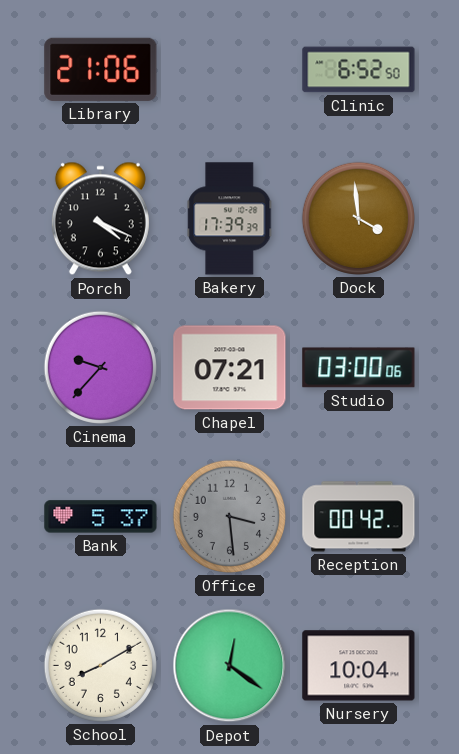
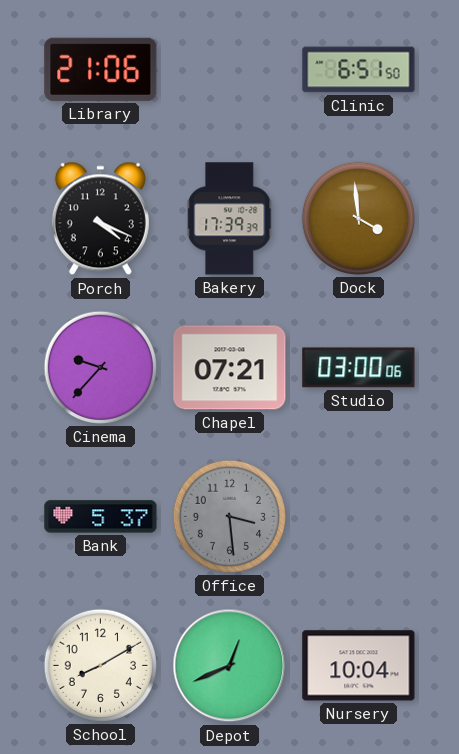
Clinic: 6:52 -> 6:51
Reception: 00:42 -> none
Depot: 12:21 -> 12:41
